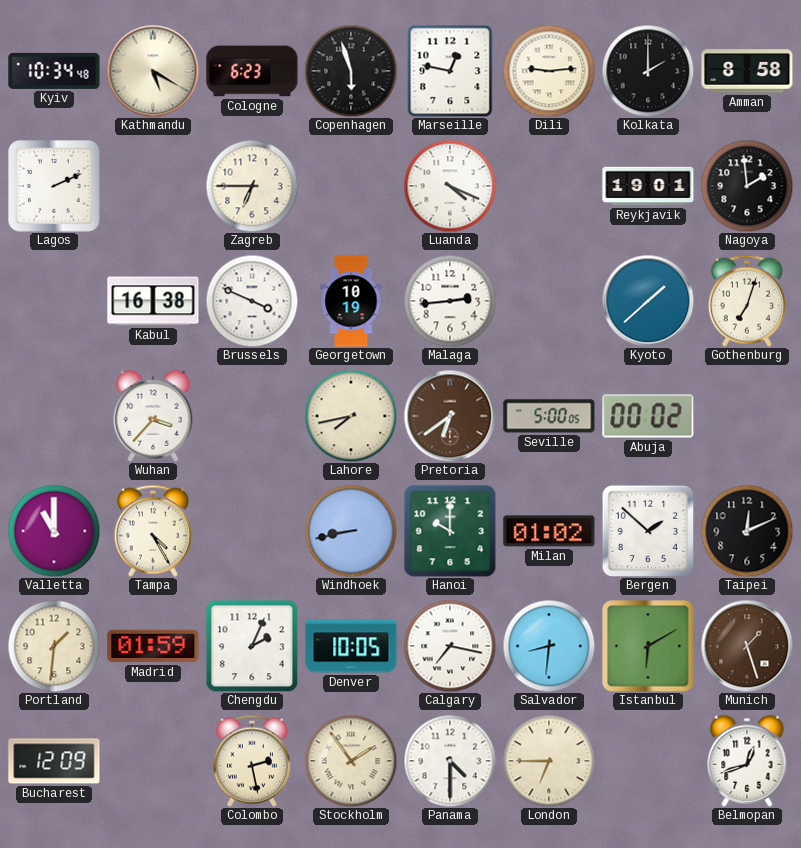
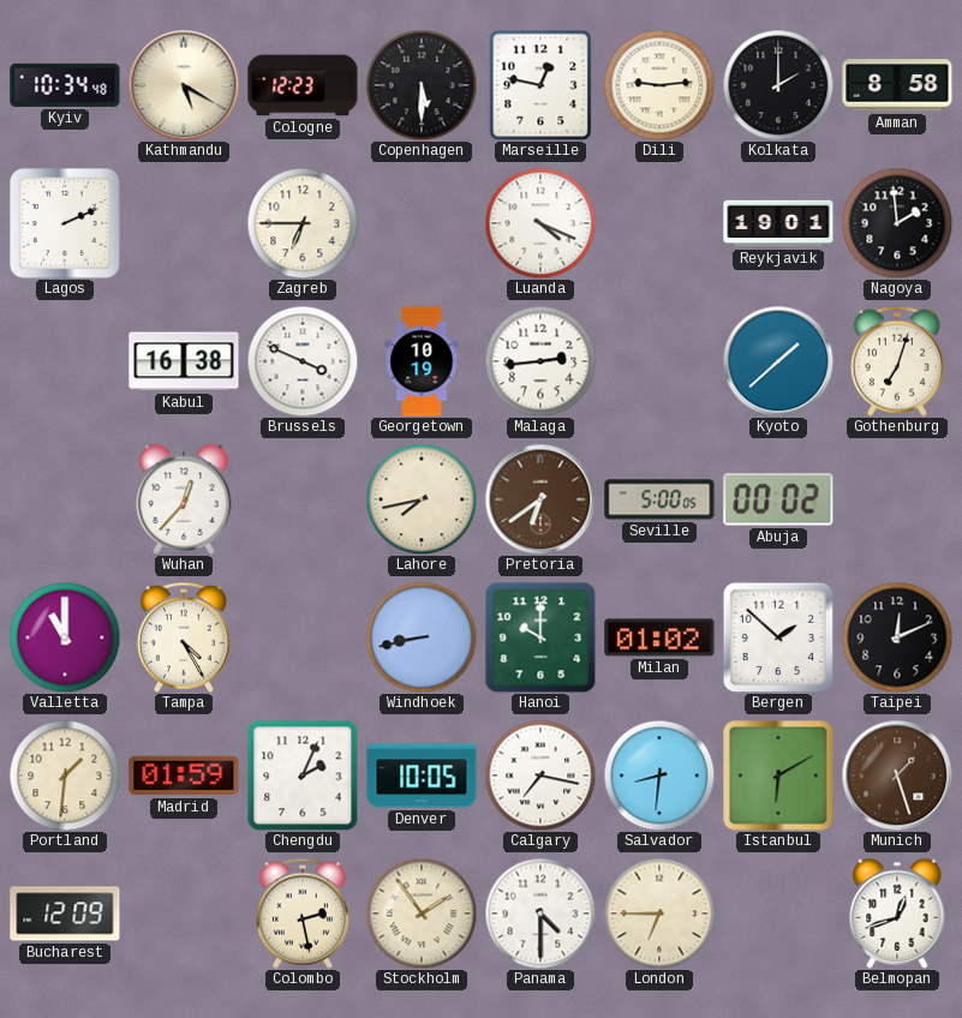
Cologne: 6:23 -> 12:23
Copenhagen: 5:57 -> 5:30
Wuhan: 3:37 -> 12:37
